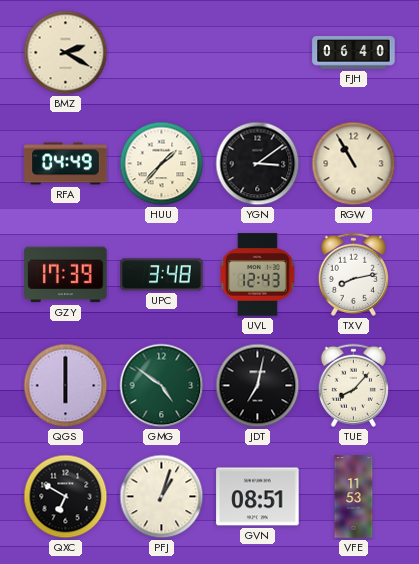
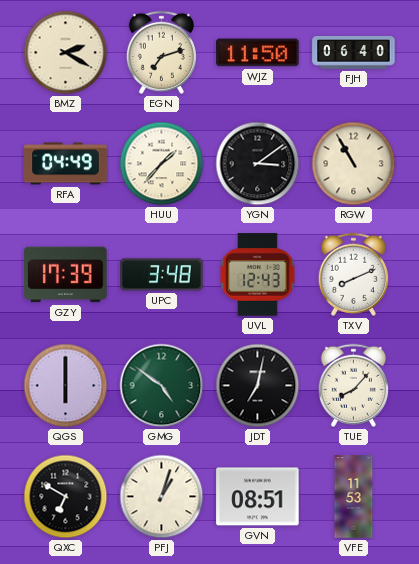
EGN: none -> 7:12
WJZ: none -> 11:50
TXV: 8:13 -> 8:11
